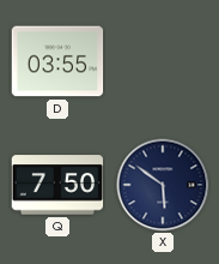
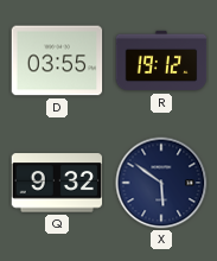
R: none -> 19:12
Q: 7:50 -> 9:32
